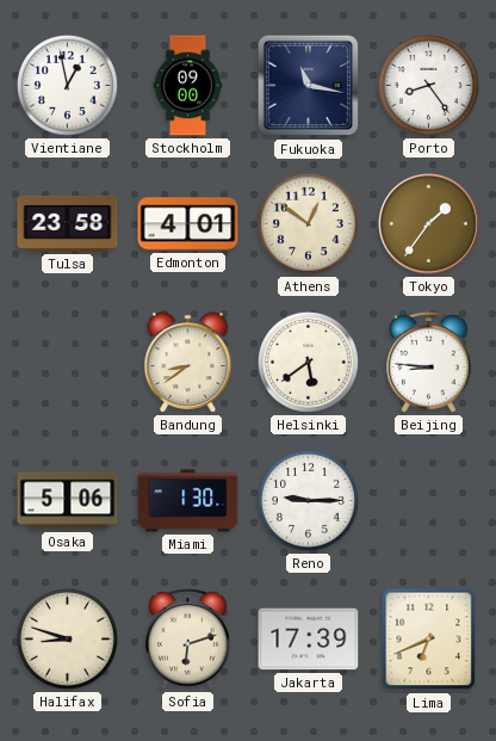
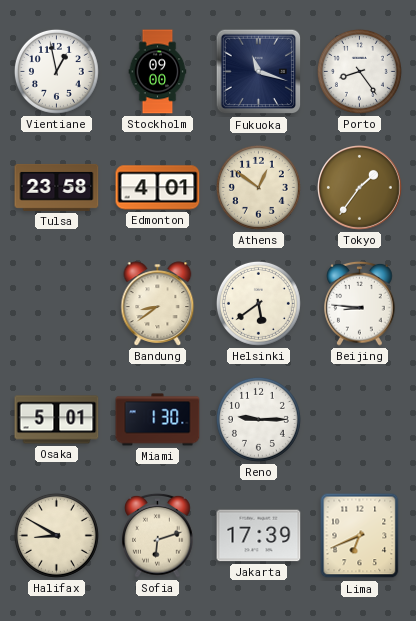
Fukuoka: 11:17 -> 11:18
Osaka: 5:06 -> 5:01
Halifax: 8:48 -> 8:50
